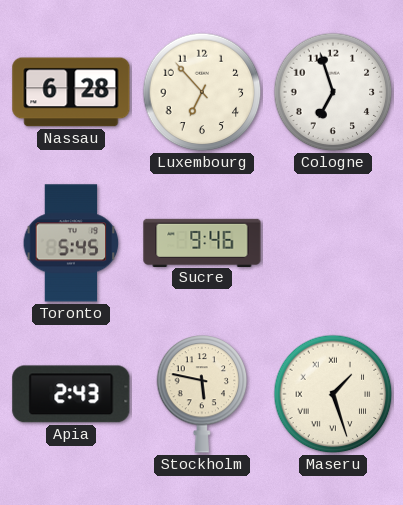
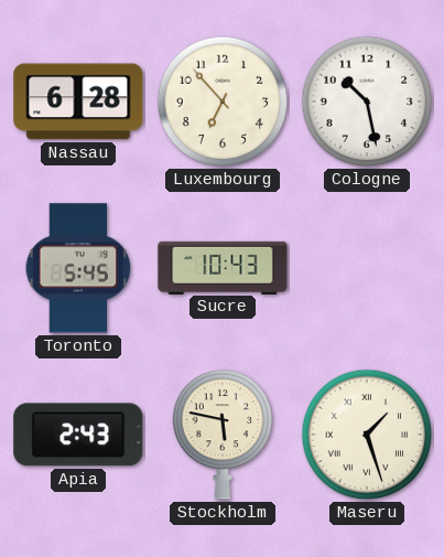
Cologne: 6:57 -> 10:28
Sucre: 9:46 -> 10:43
